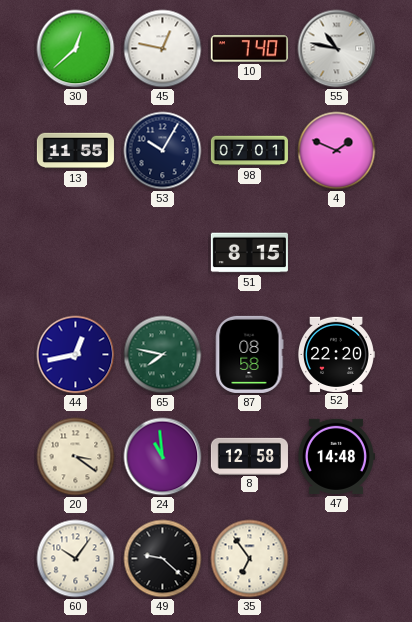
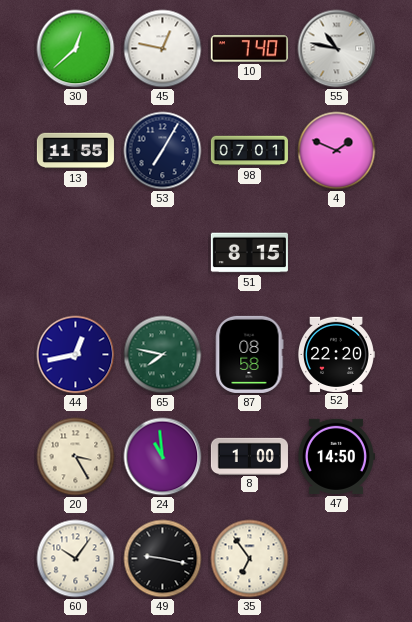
53: 10:05 -> 7:05
20: 3:21 -> 3:25
8: 12:58 -> 1:00
47: 14:48 -> 14:50
49: 9:22 -> 9:17
